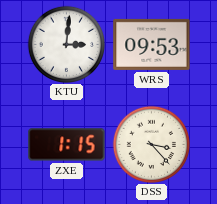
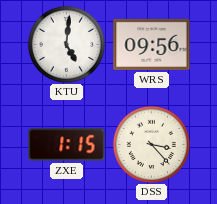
KTU: 3:01 -> 5:01
WRS: 09:53 -> 09:56
